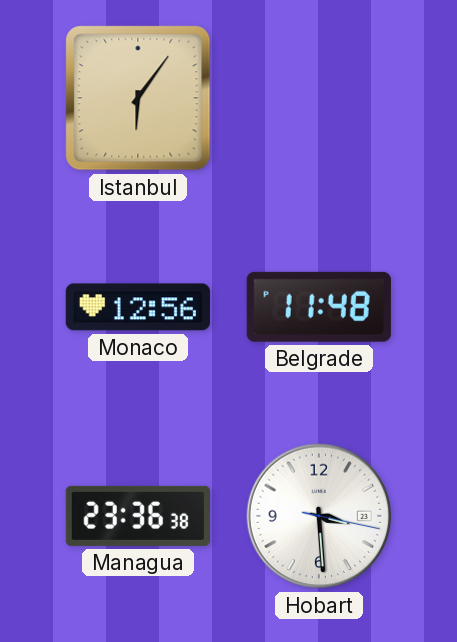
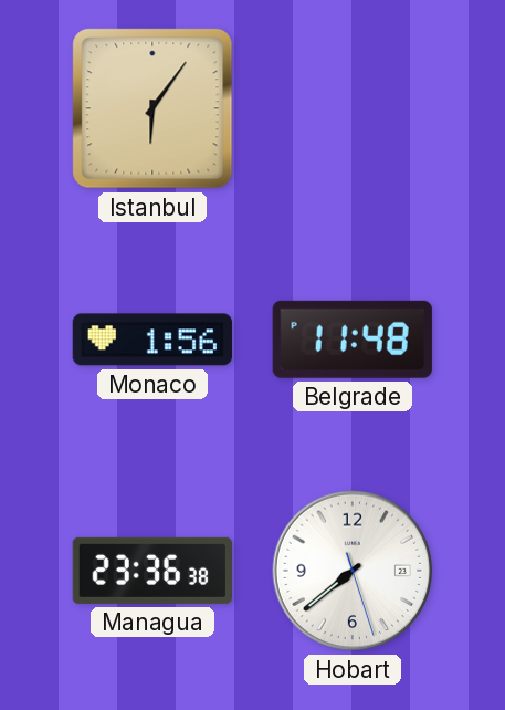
Monaco: 12:56 -> 1:56
Hobart: 3:29 -> 7:38
